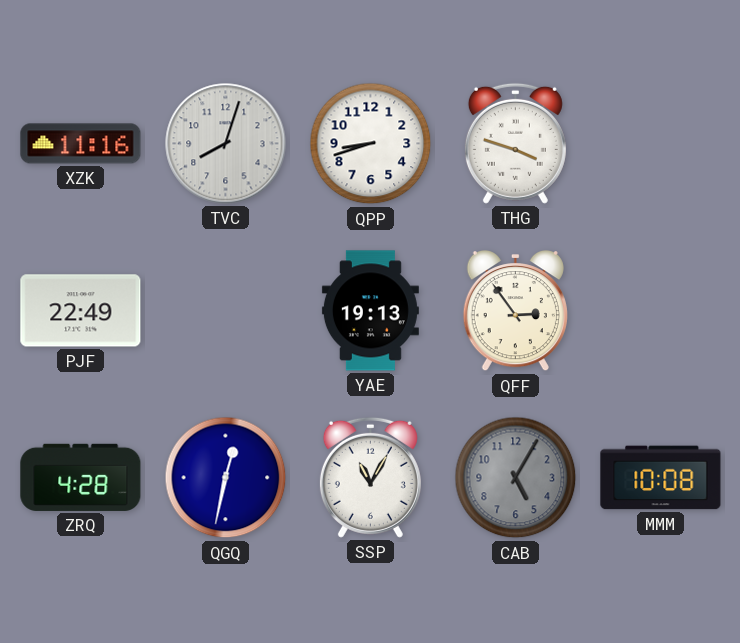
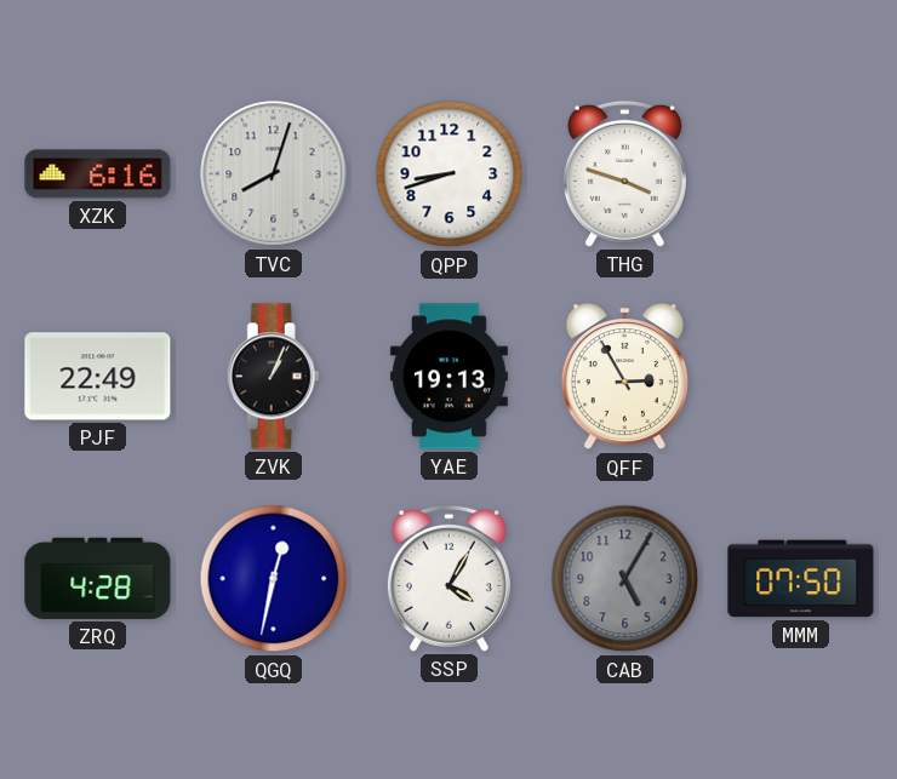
XZK: 11:16 -> 6:16
ZVK: none -> 1:04
QFF: 2:54 -> 2:55
SSP: 11:05 -> 4:05
MMM: 10:08 -> 07:50
